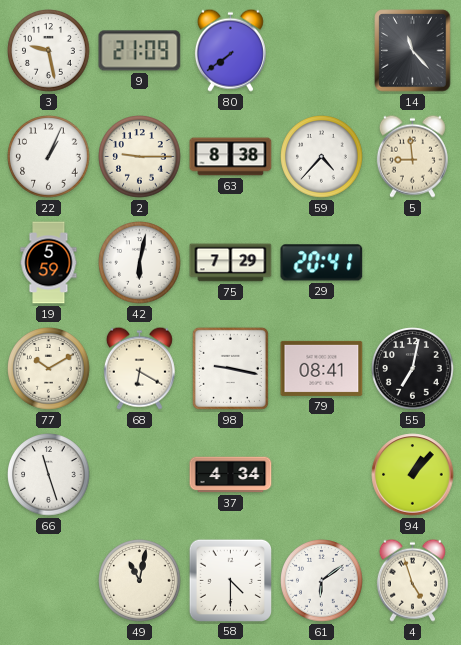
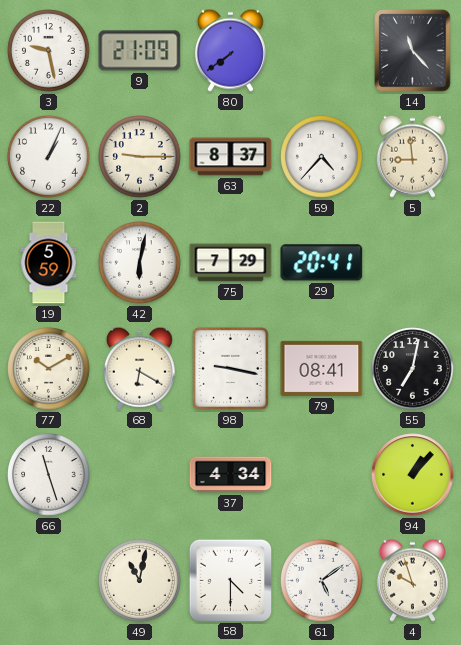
63: 8:38 -> 8:37
61: 6:09 -> 5:09
4: 4:57 -> 9:57
